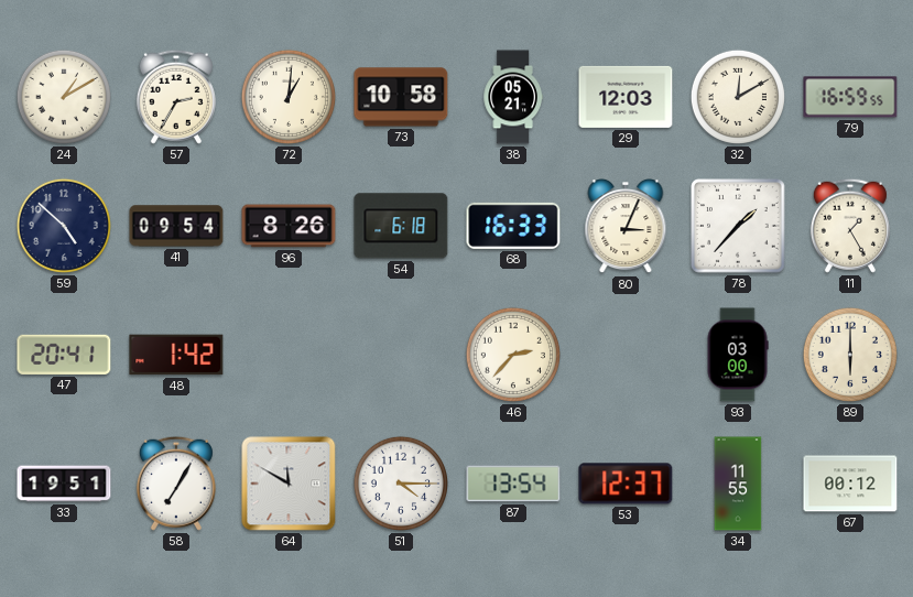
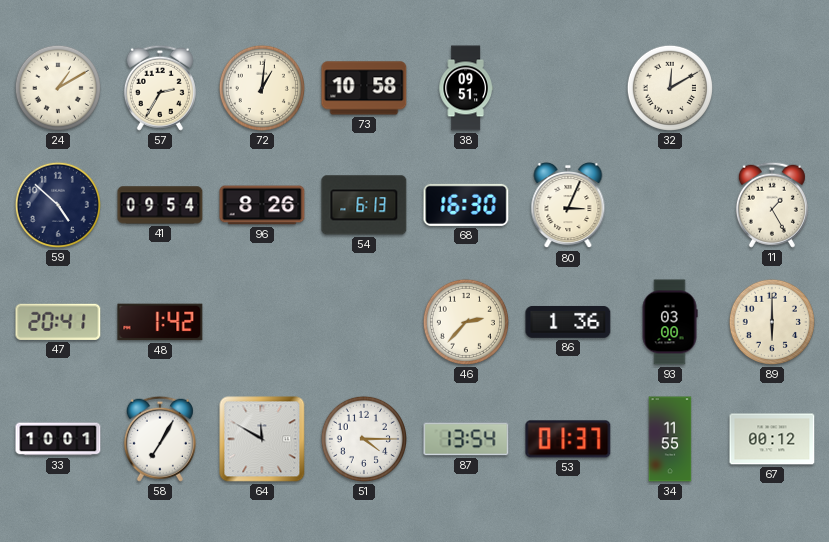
38: 05:21 -> 09:51
29: 12:03 -> none
79: 16:59 -> none
54: 6:18 -> 6:13
68: 16:33 -> 16:30
78: 1:37 -> none
86: none -> 1:36
33: 19:51 -> 10:01
53: 12:37 -> 01:37
